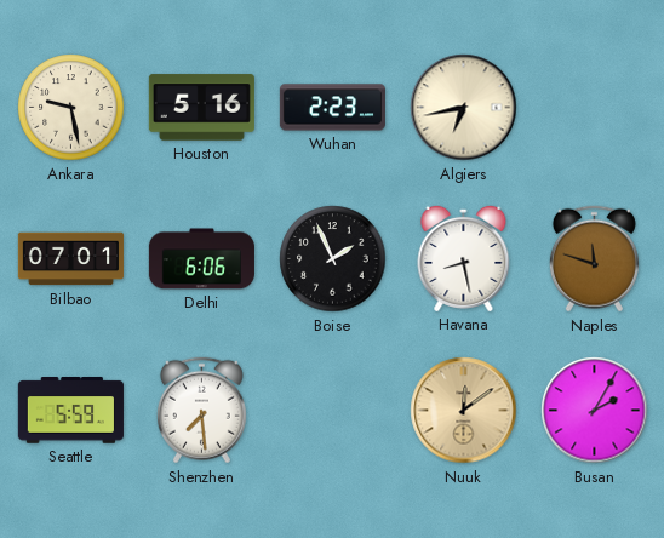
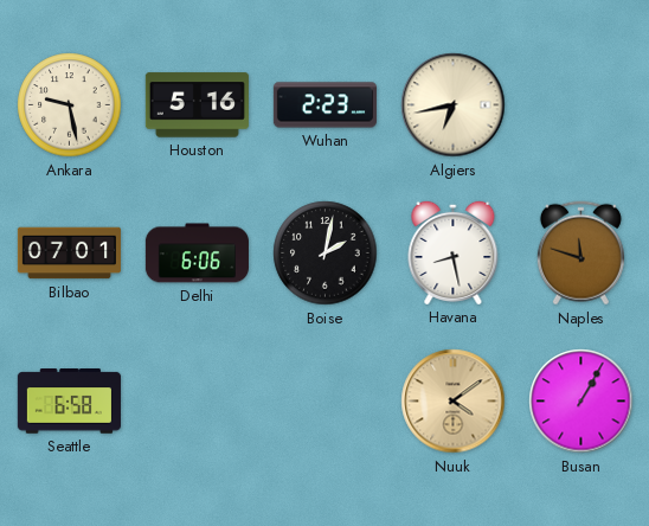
Boise: 1:56 -> 2:02
Seattle: 5:59 -> 6:58
Shenzhen: 7:29 -> none
Nuuk: 12:09 -> 4:09
Busan: 2:05 -> 1:05
